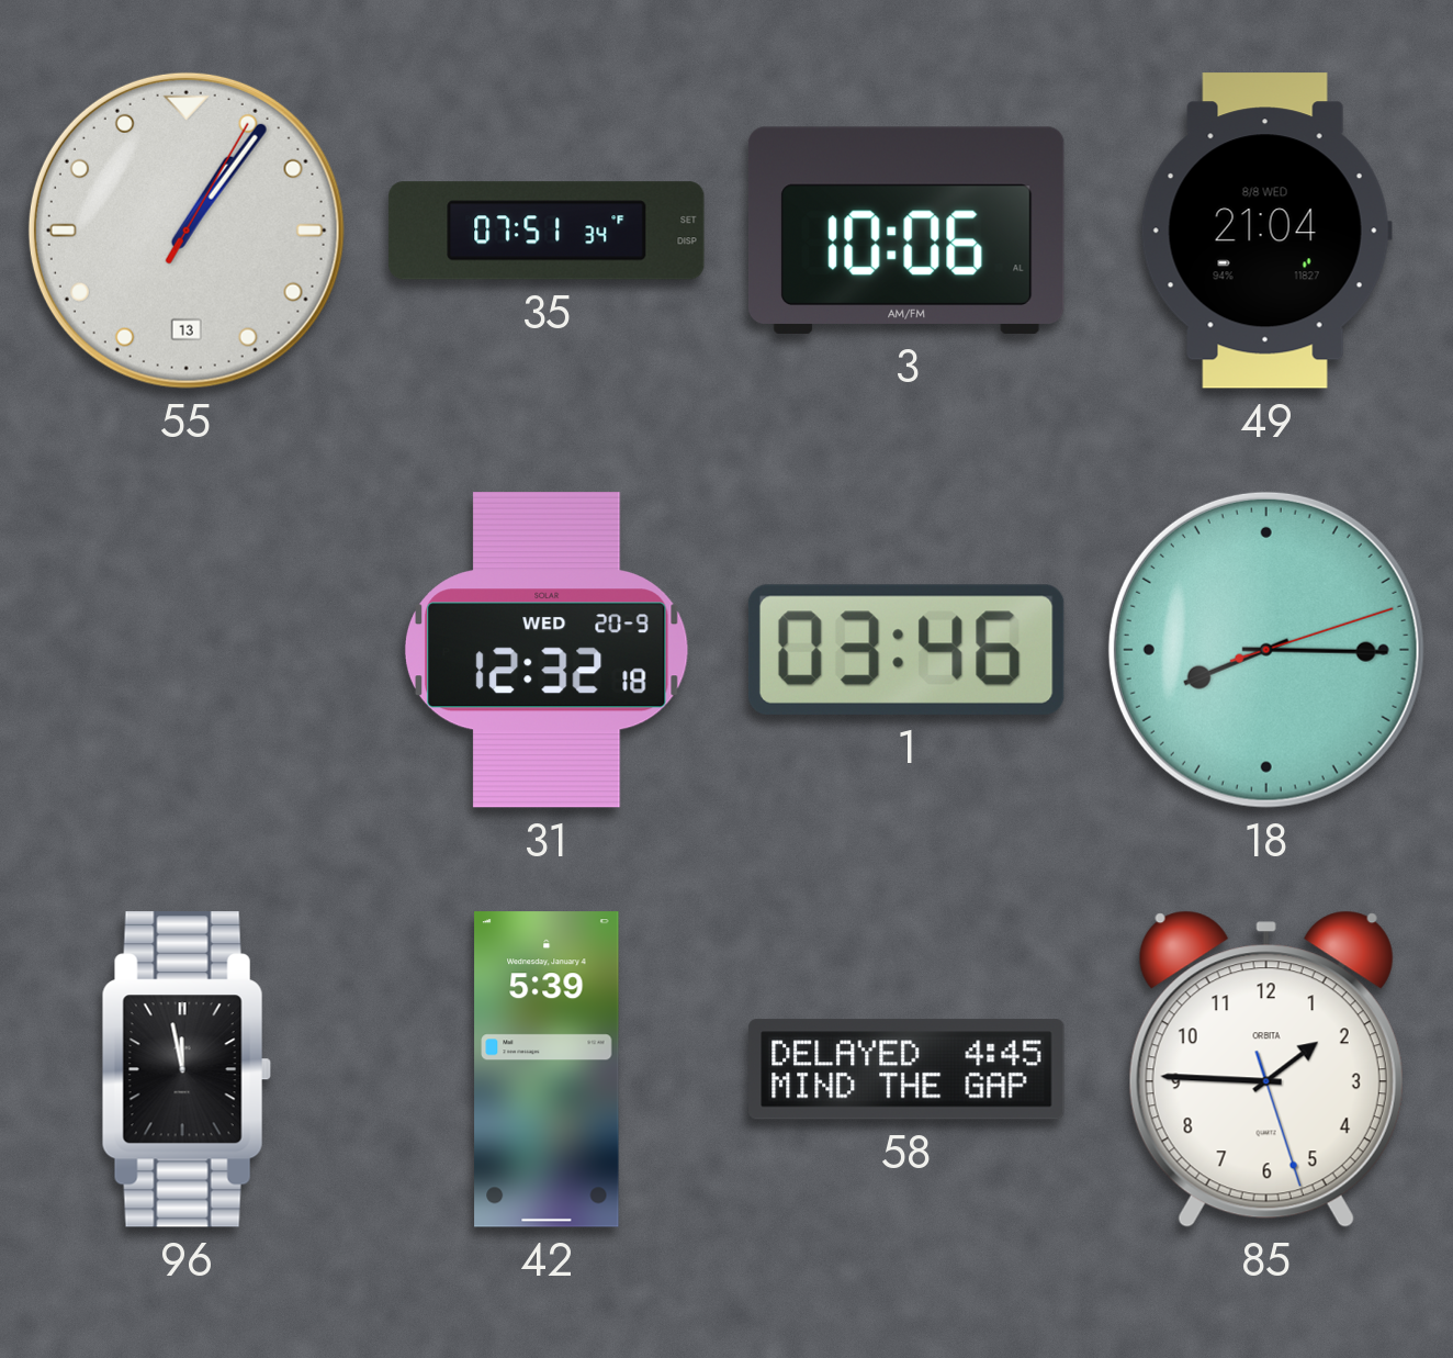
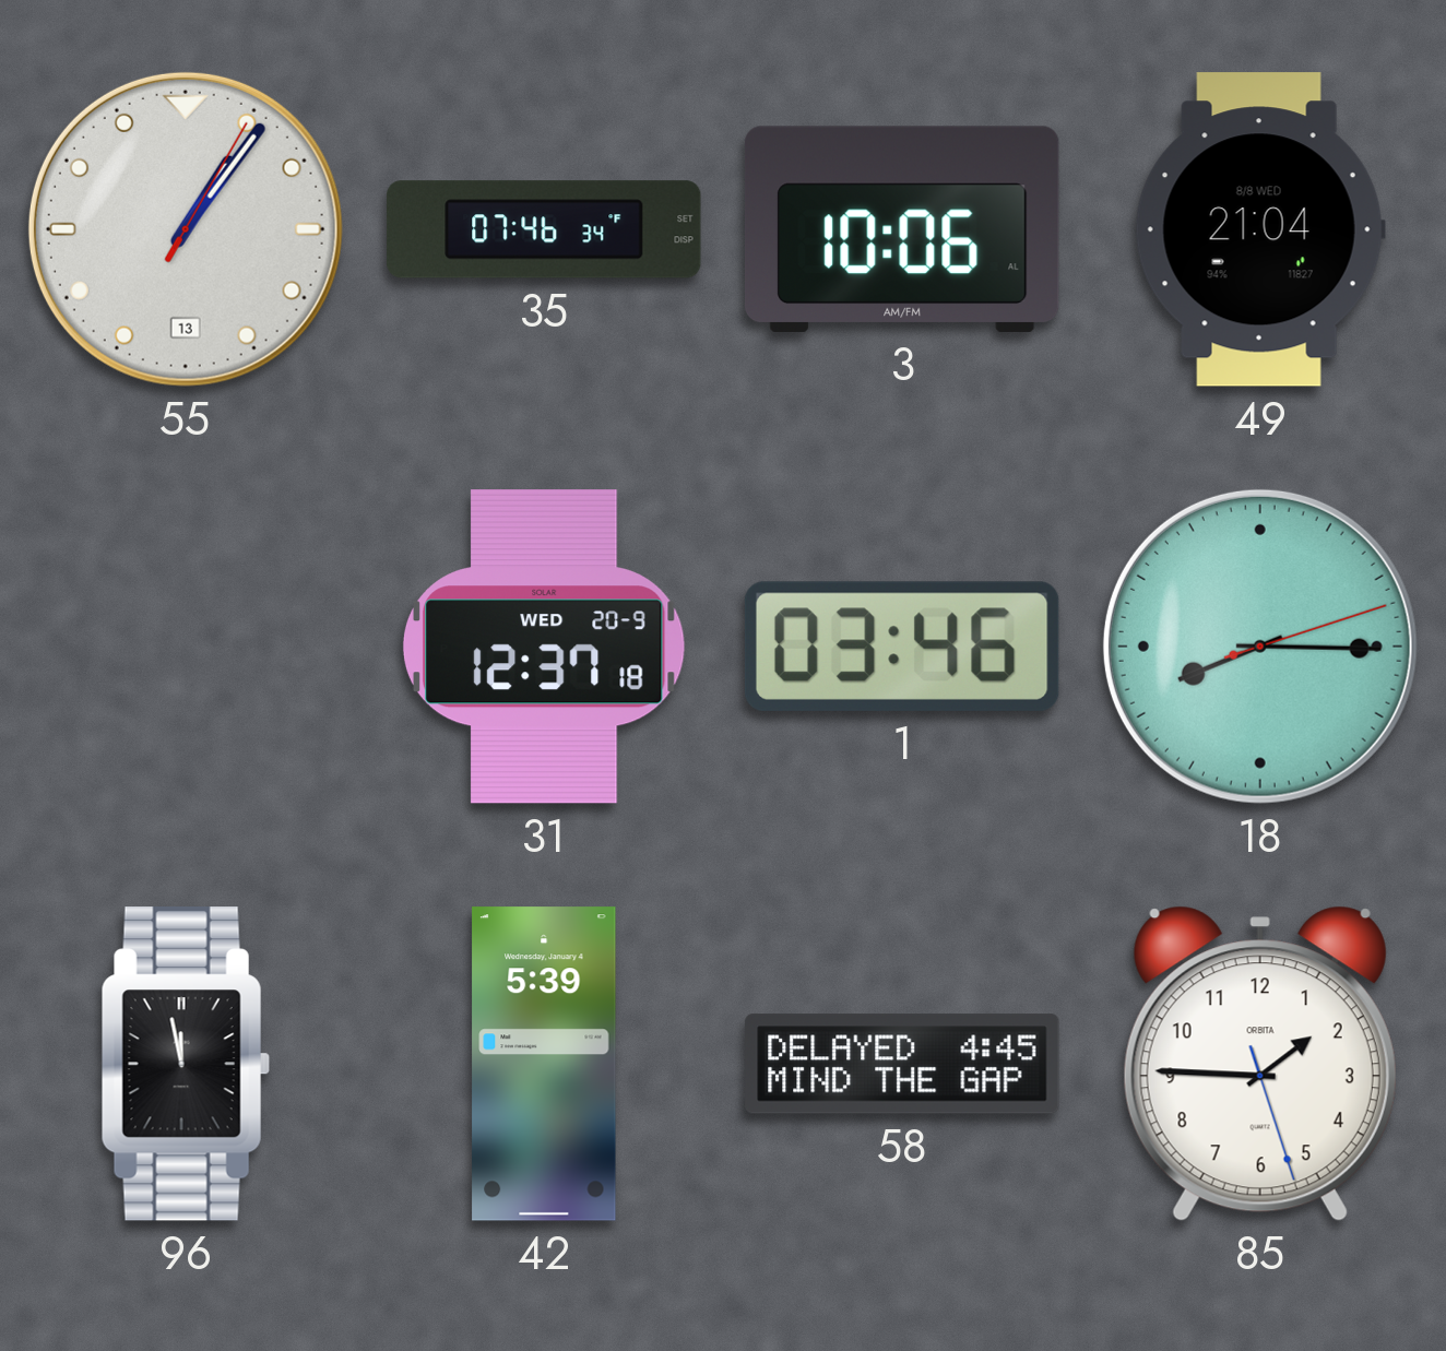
35: 07:51 -> 07:46
31: 12:32 -> 12:37
